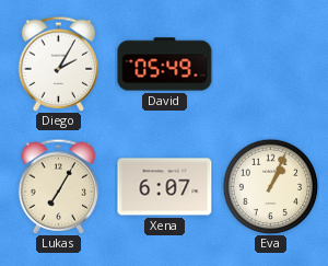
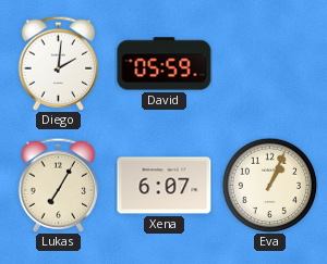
Diego: 2:05 -> 2:01
David: 05:49 -> 05:59
